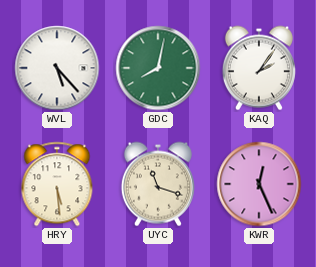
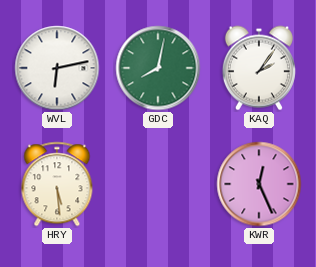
WVL: 5:23 -> 6:13
UYC: 11:18 -> none
